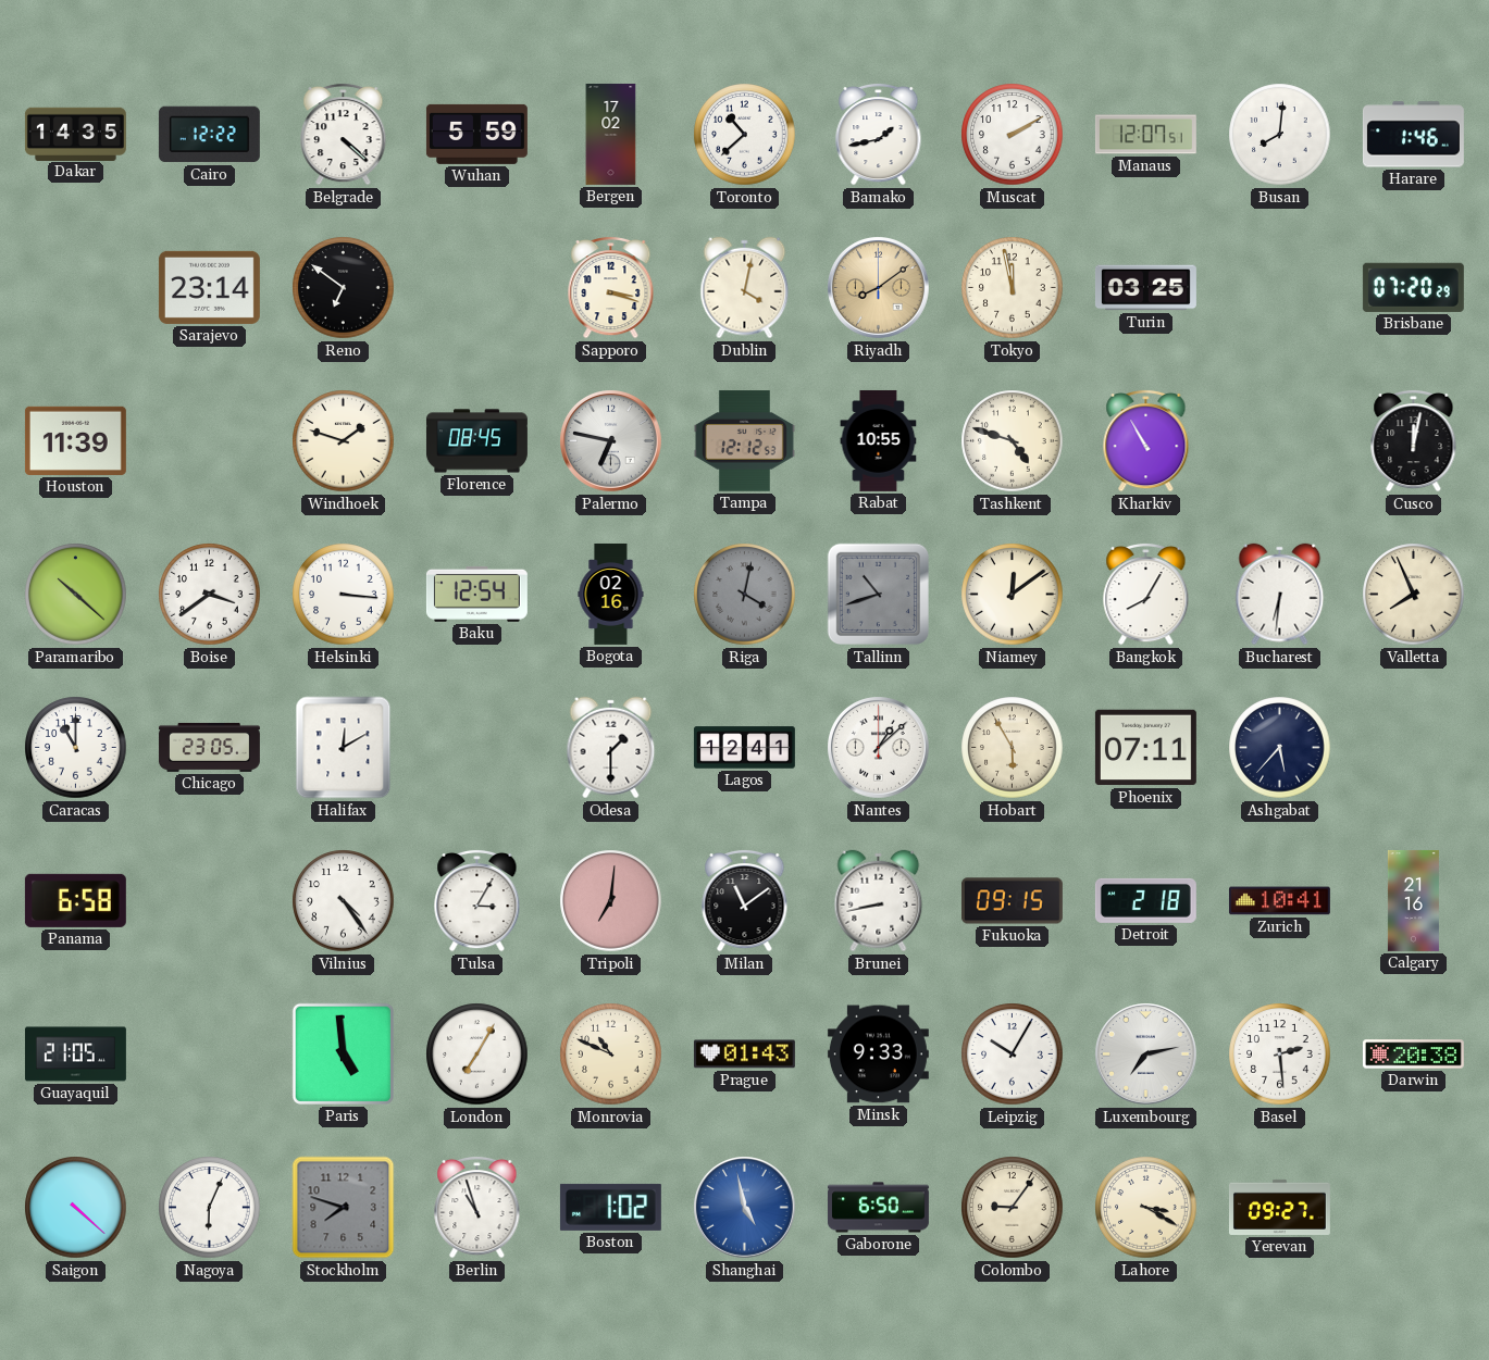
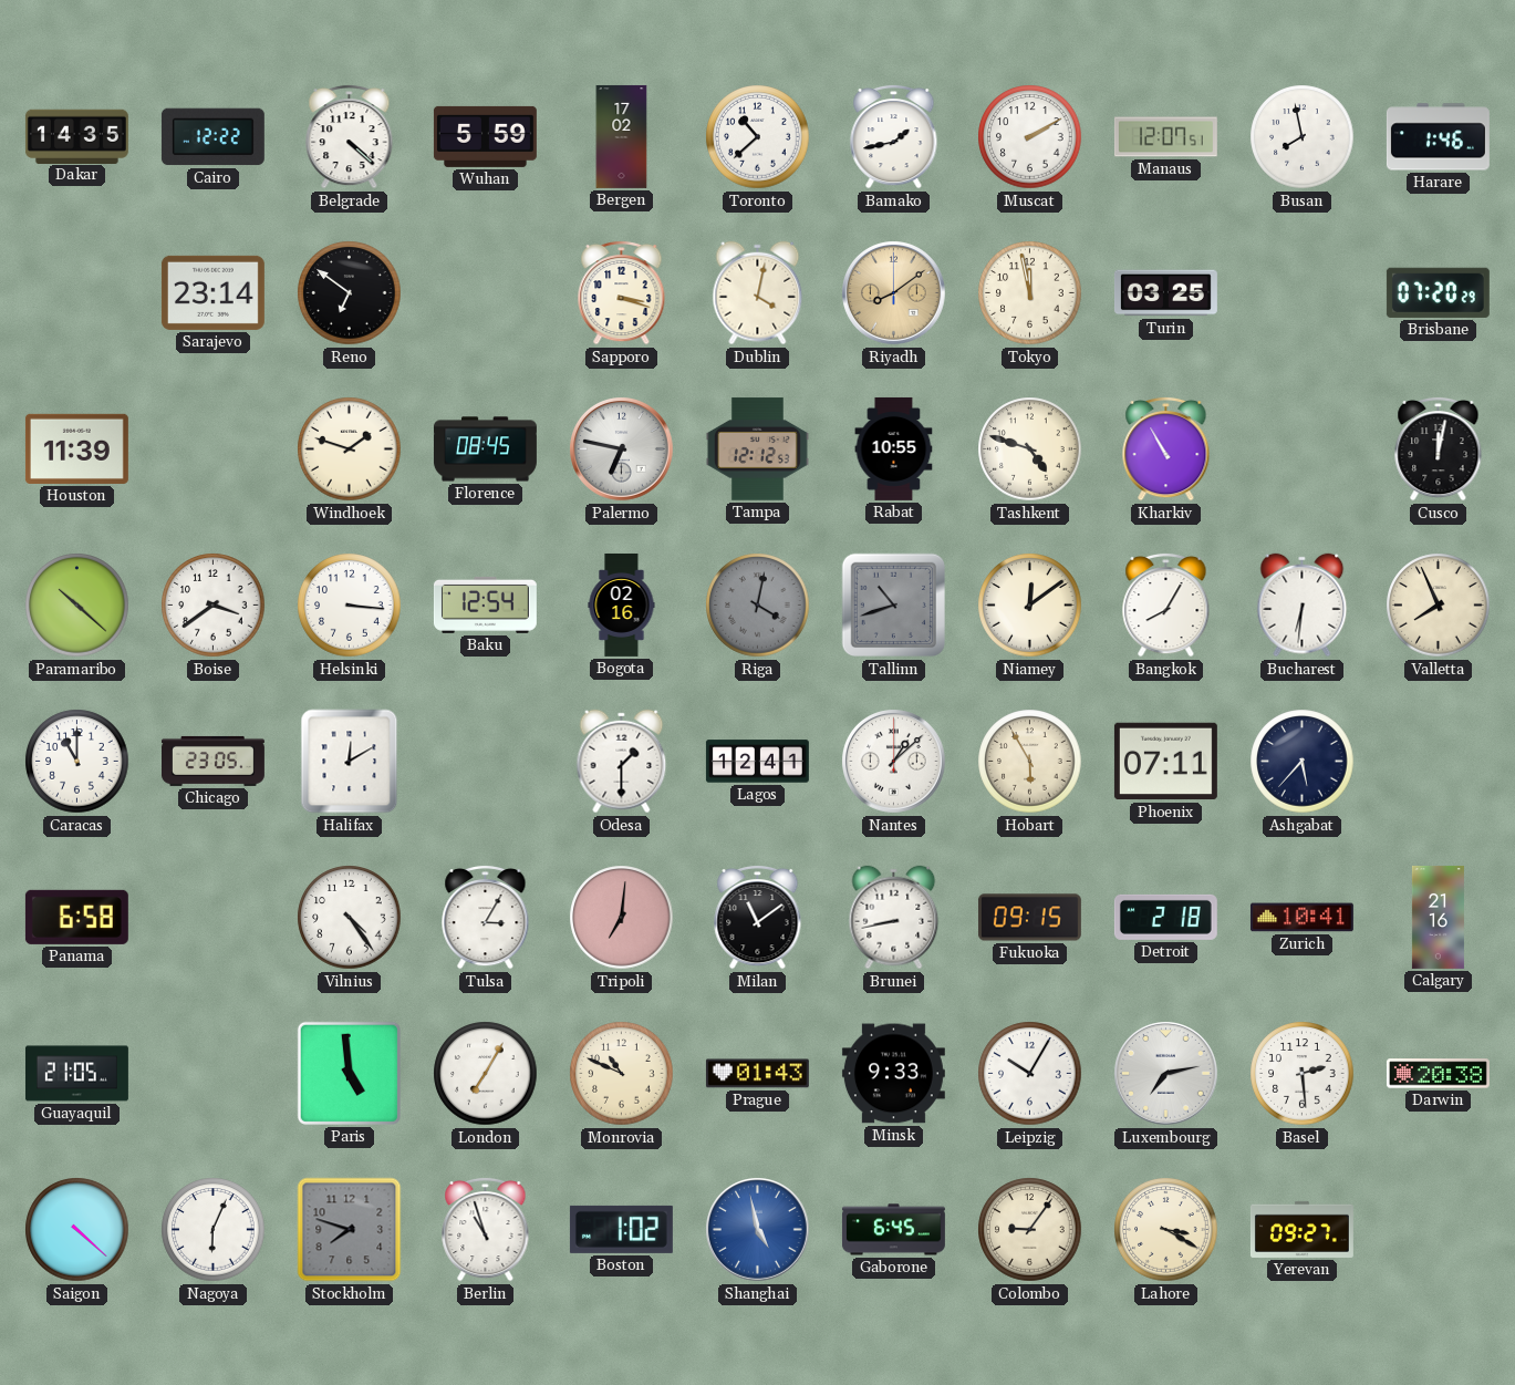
Busan: 8:01 -> 7:58
Gaborone: 6:50 -> 6:45
